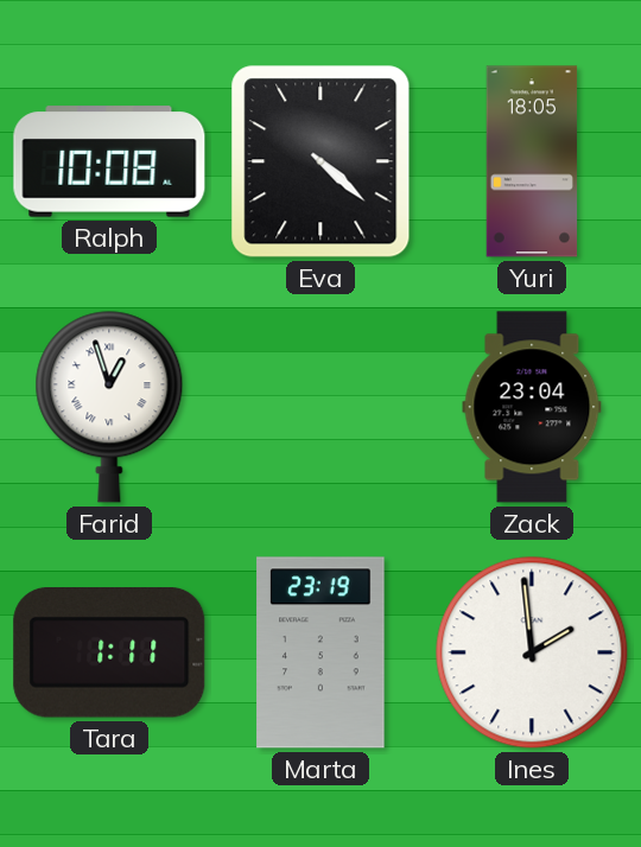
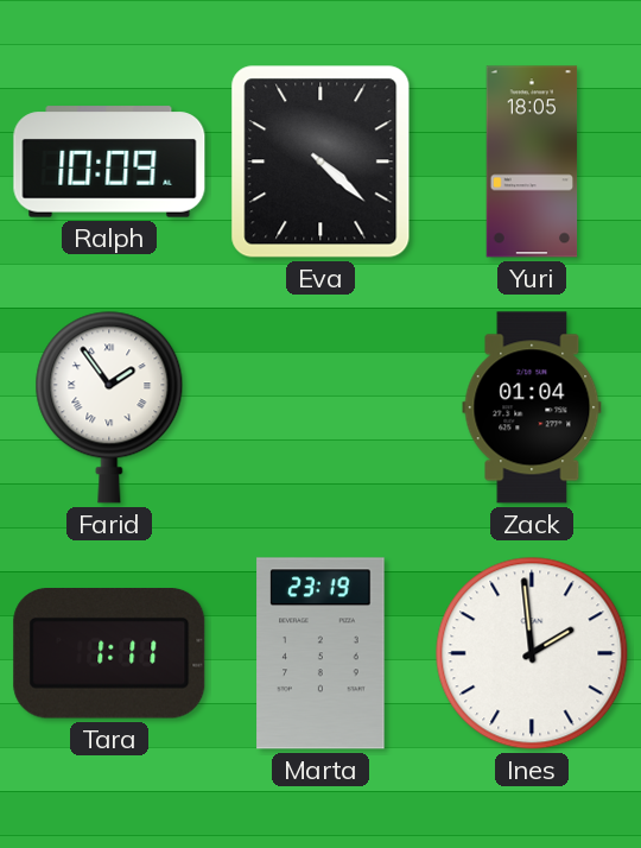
Ralph: 10:08 -> 10:09
Farid: 12:57 -> 1:54
Zack: 23:04 -> 01:04
